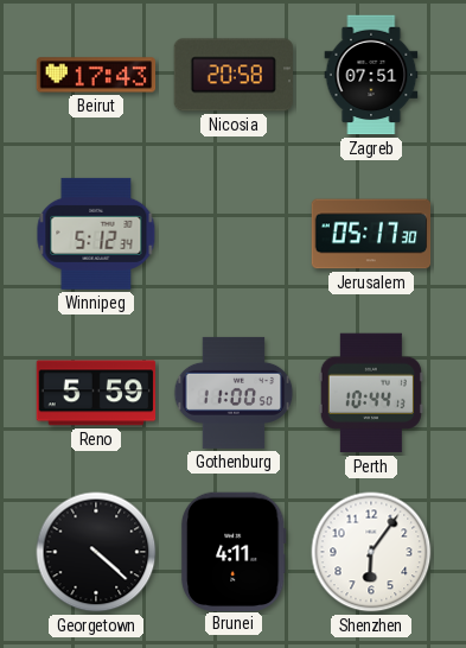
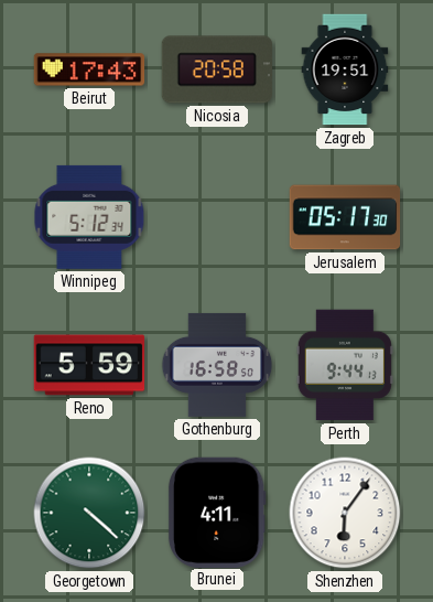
Zagreb: 07:51 -> 19:51
Gothenburg: 11:00 -> 16:58
Perth: 10:44 -> 9:44
Georgetown dial: black -> green
